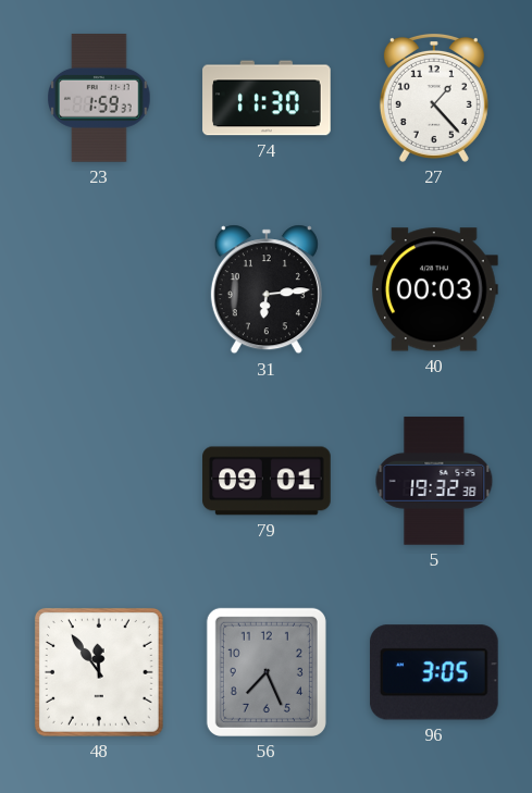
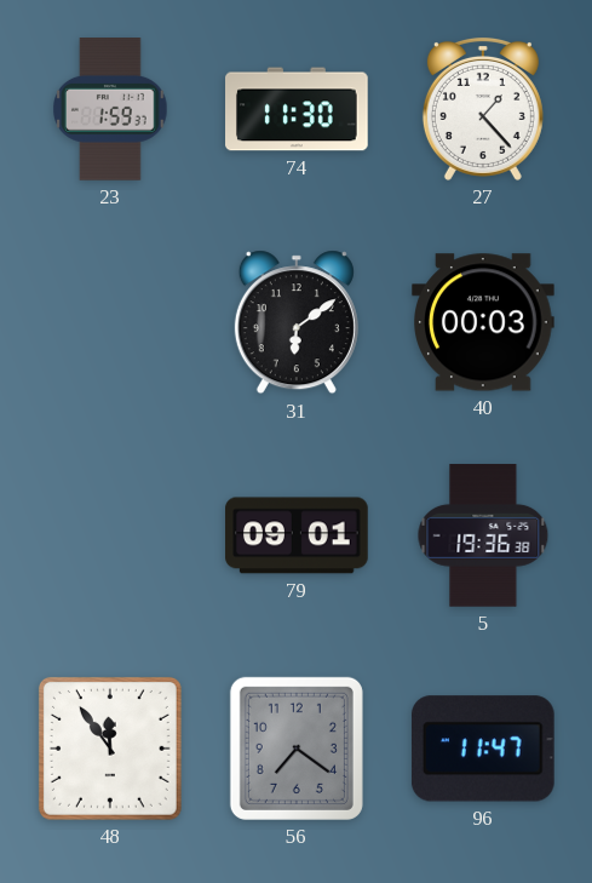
31: 6:14 -> 6:09
5: 19:32 -> 19:36
56: 7:26 -> 7:21
96: 3:05 -> 11:47
